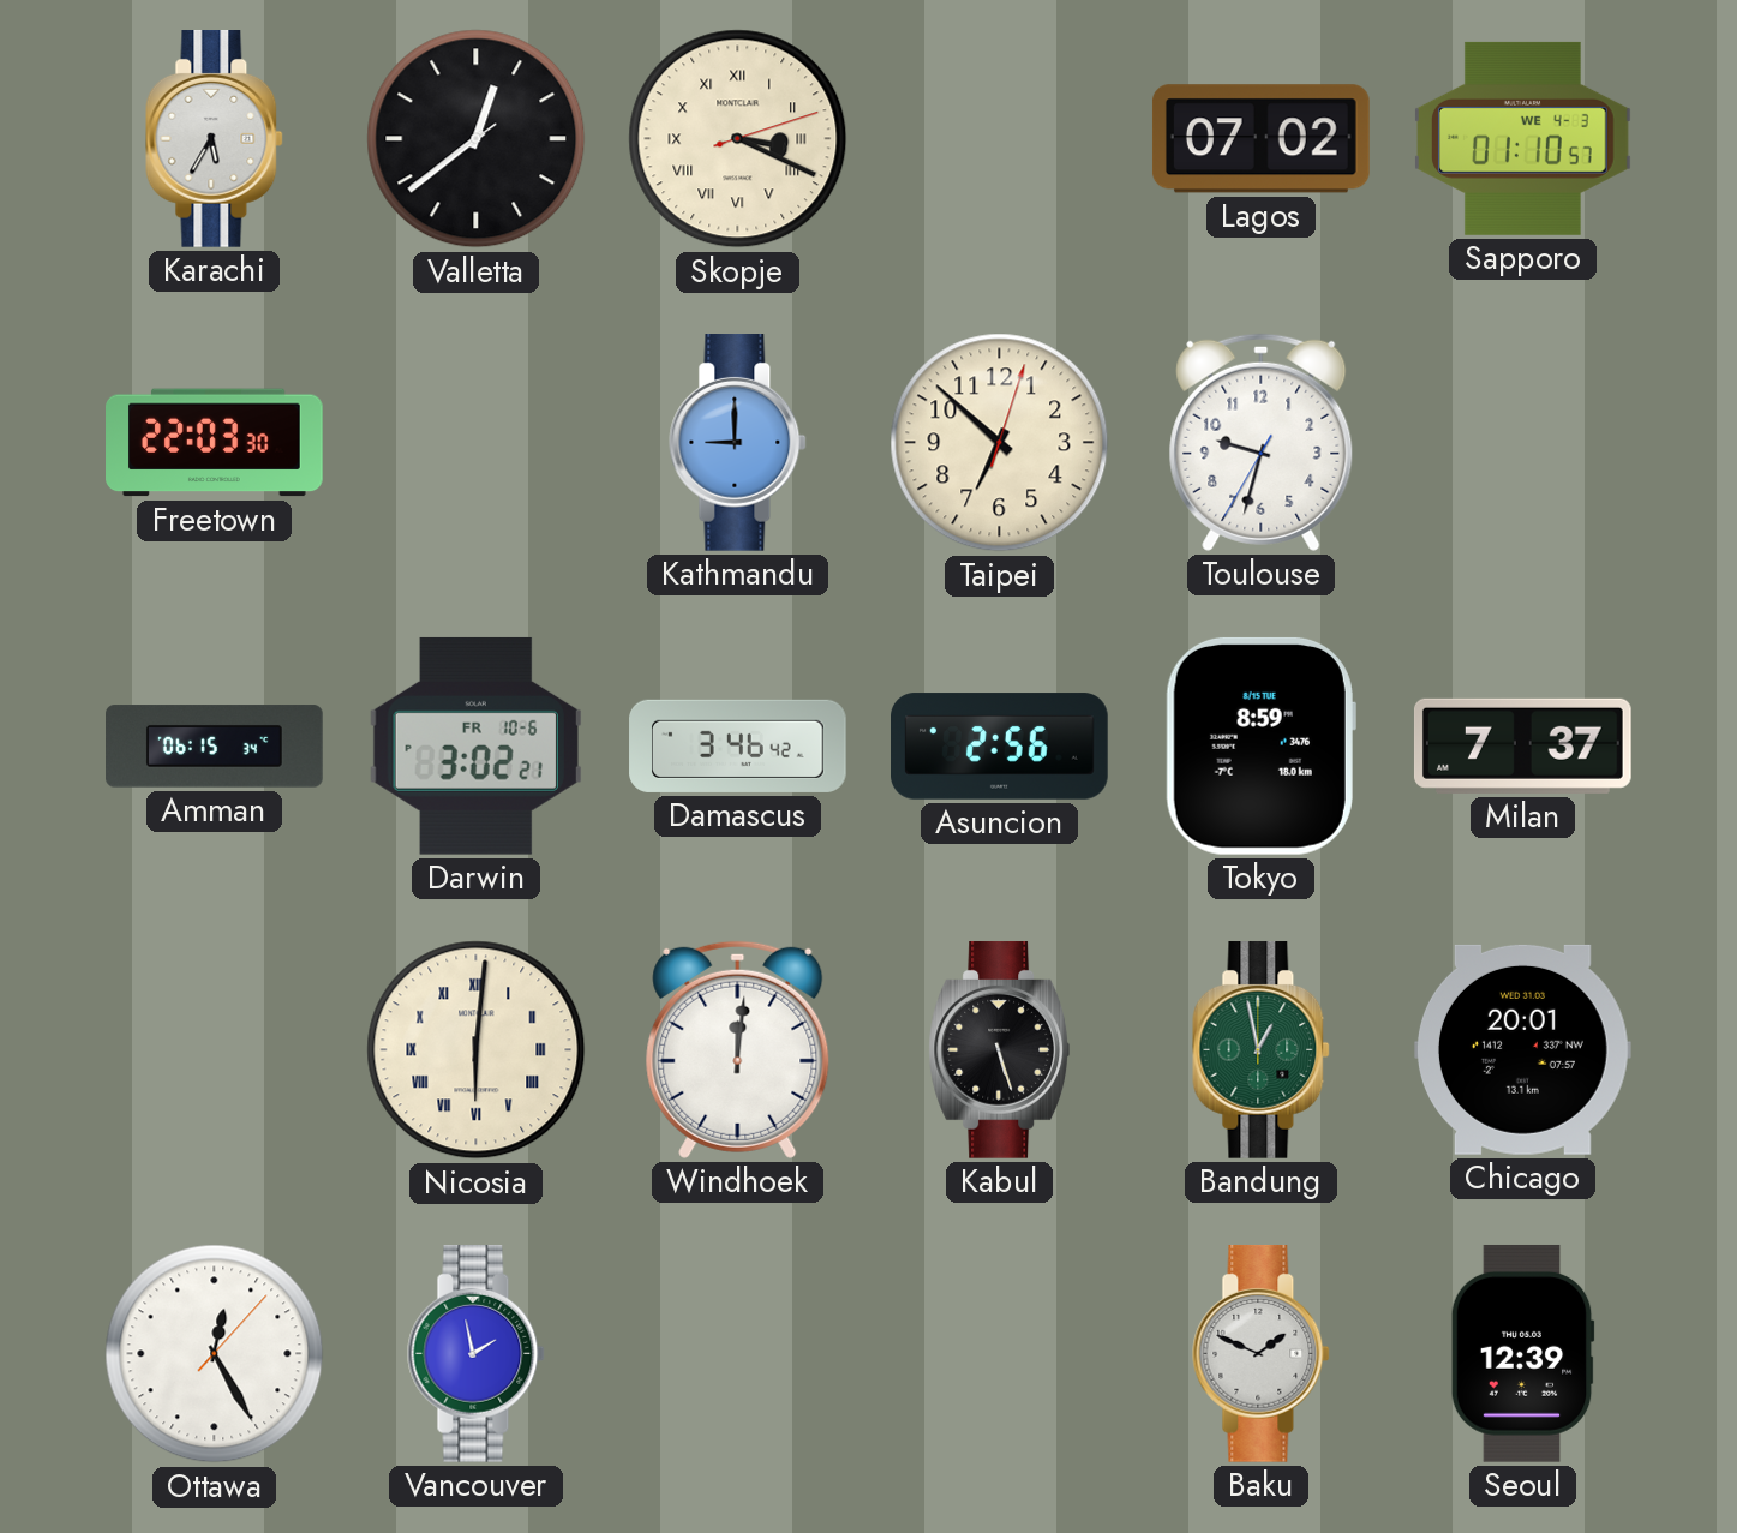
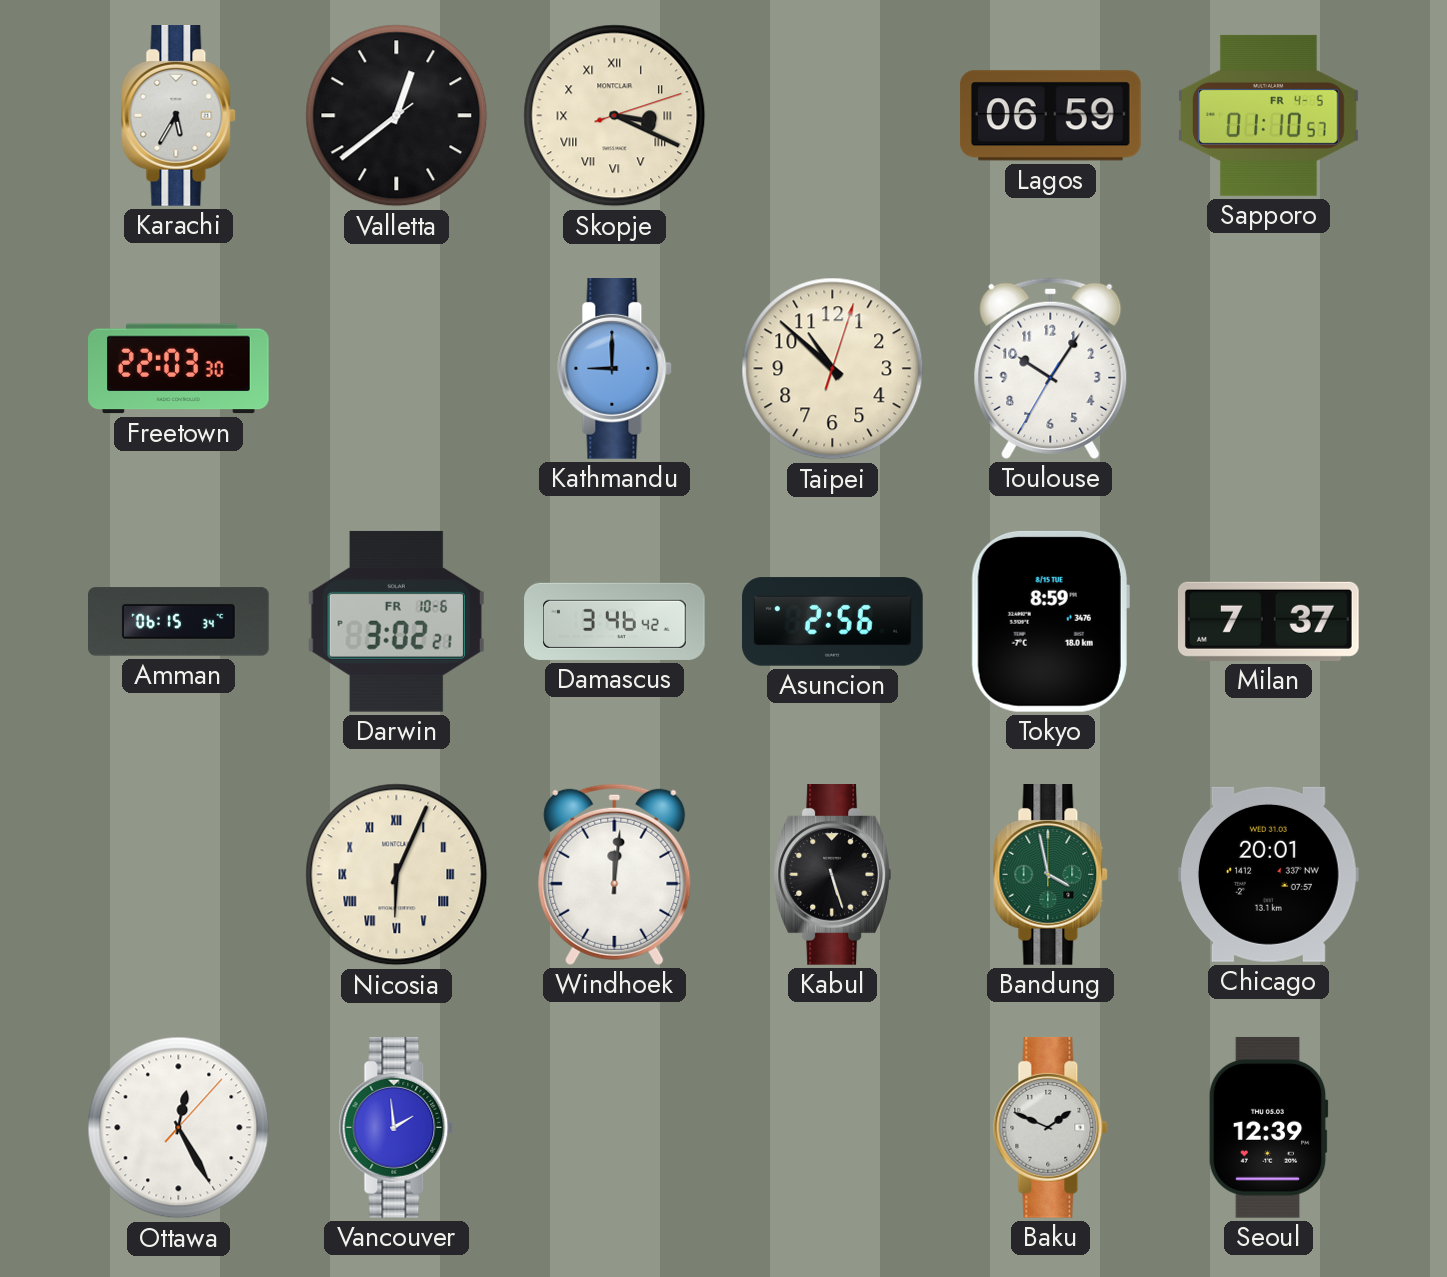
Lagos: 07:02 -> 06:59
Sapporo date: WE 4-3 -> FR 4-5
Taipei: 6:52 -> 10:52
Toulouse: 9:32 -> 10:05
Nicosia: 6:01 -> 6:04
Bandung: 12:58 -> 3:58
Vancouver: 1:58 -> 1:59
